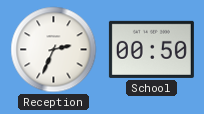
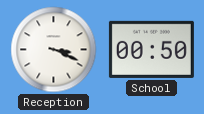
Reception: 2:34 -> 3:19
